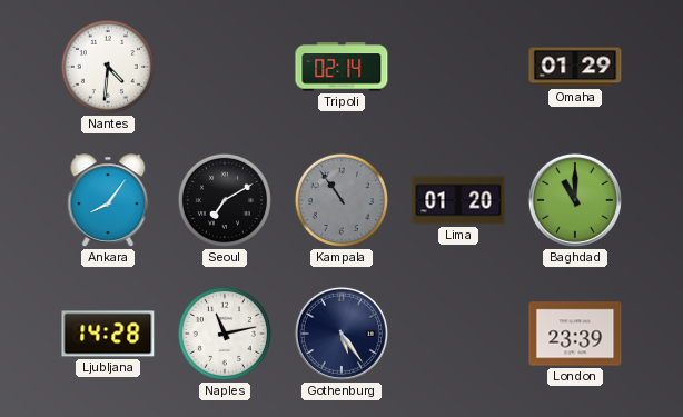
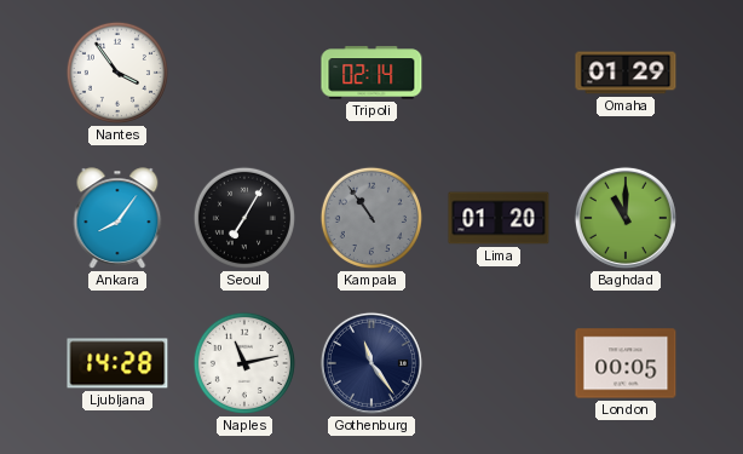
Nantes: 4:31 -> 3:54
Seoul: 7:10 -> 7:05
Gothenburg: 5:24 -> 11:24
London: 23:39 -> 00:05
